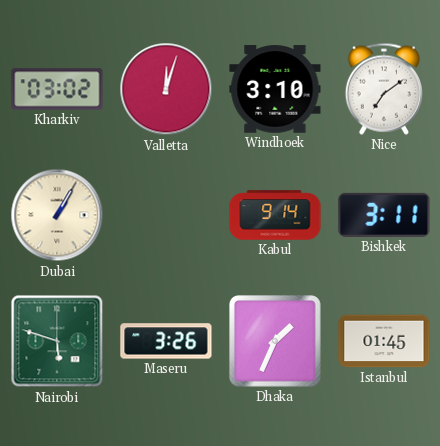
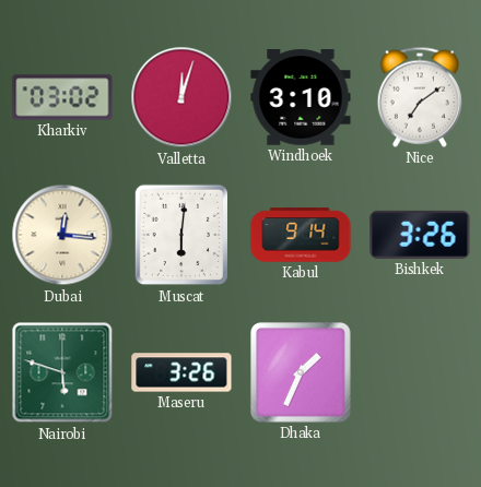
Dubai: 1:05 -> 12:16
Muscat: none -> 6:01
Bishkek: 3:11 -> 3:26
Istanbul: 01:45 -> none
